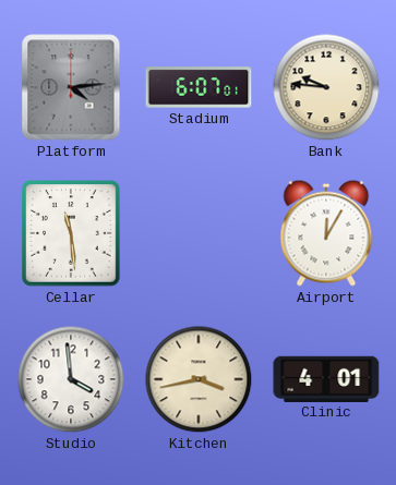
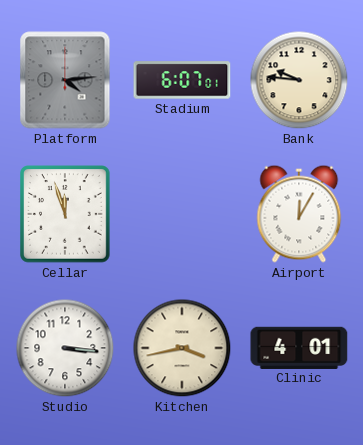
Cellar: 11:29 -> 11:57
Studio: 3:59 -> 3:16
